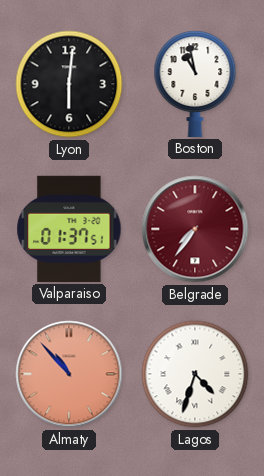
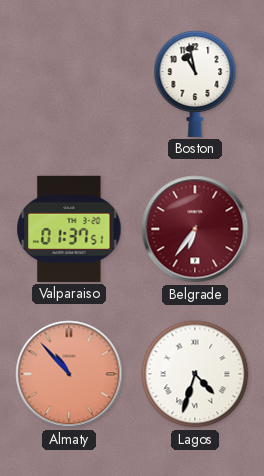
Lyon: 6:01 -> none
Belgrade: 7:36 -> 6:36
